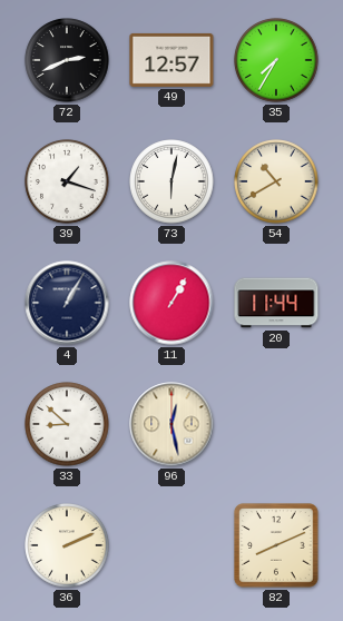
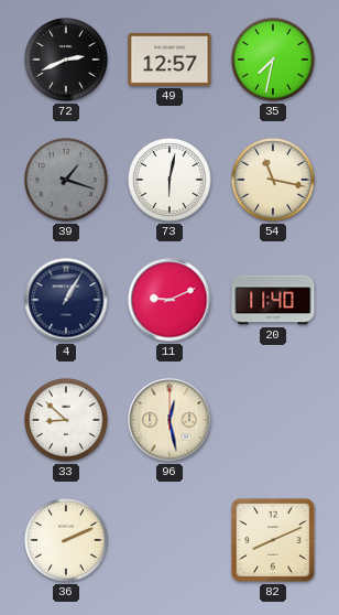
35: 7:35 -> 7:32
39 dial: white -> grey
54: 10:40 -> 11:17
11: 1:05 -> 9:11
20: 11:44 -> 11:40
